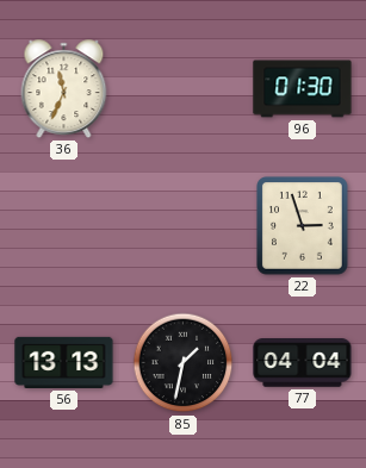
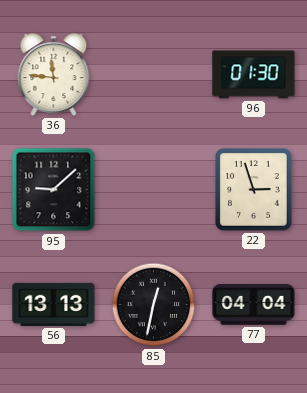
36: 11:34 -> 11:46
95: none -> 9:08
85: 1:32 -> 12:32
